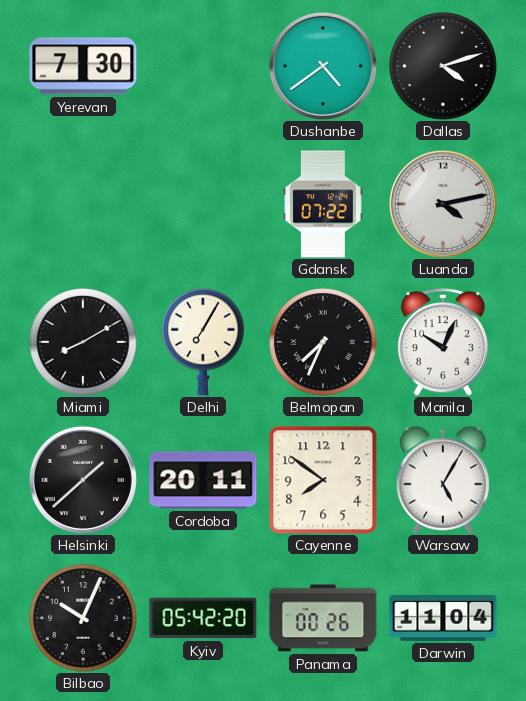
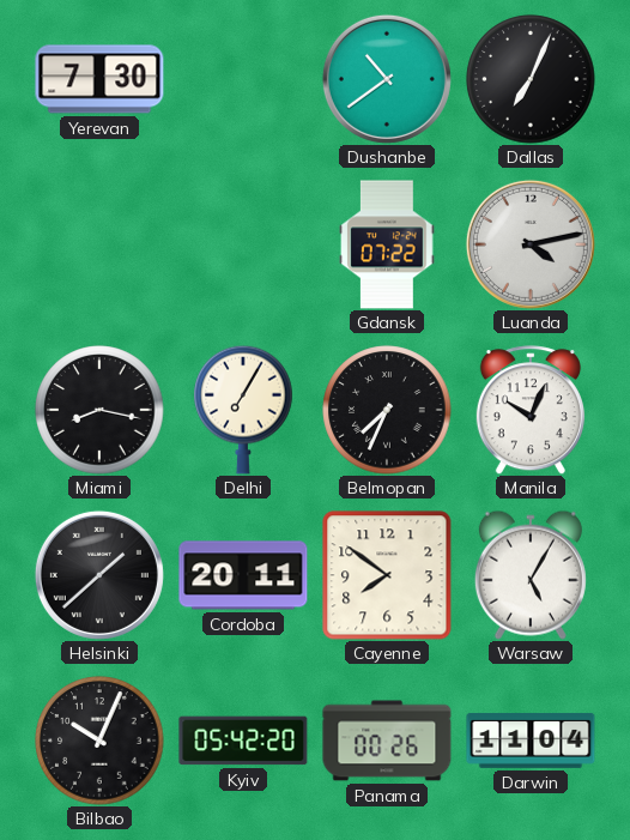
Dushanbe: 4:39 -> 10:39
Dallas: 4:12 -> 7:04
Miami: 8:10 -> 8:17
